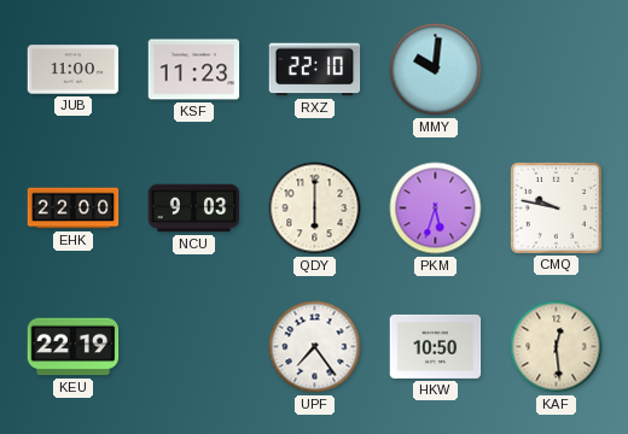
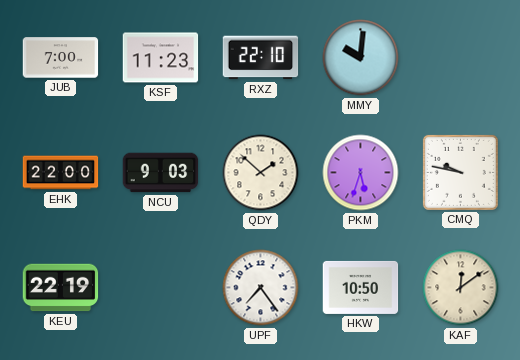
JUB: 11:00 -> 7:00
QDY: 6:00 -> 1:52
KAF: 12:29 -> 12:09
